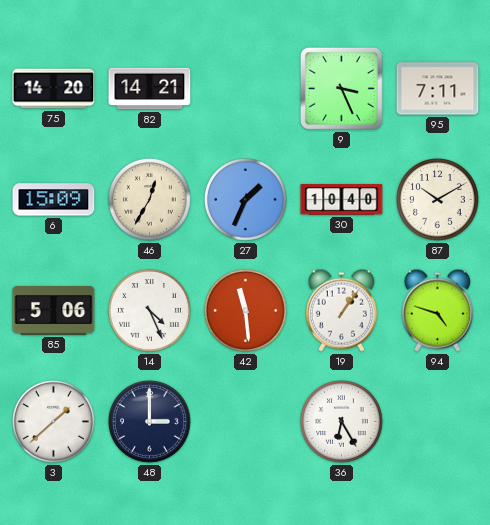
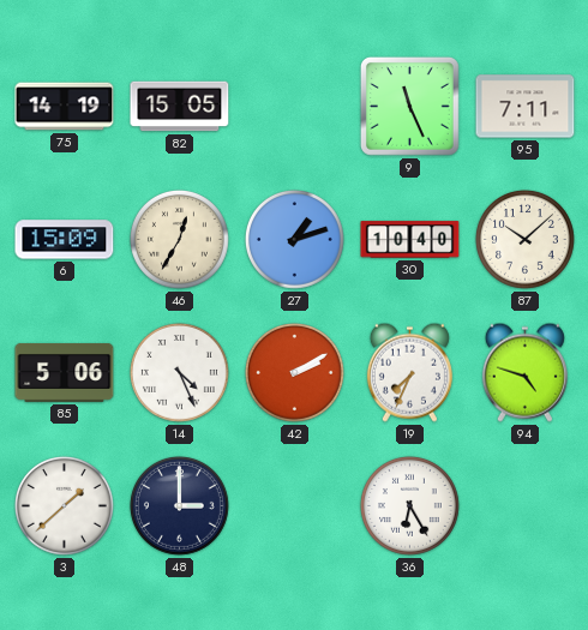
75: 14:20 -> 14:19
82: 14:21 -> 15:05
9: 3:26 -> 11:26
27: 1:34 -> 1:12
87: 10:10 -> 10:08
42: 11:29 -> 2:10
19: 1:06 -> 7:34
